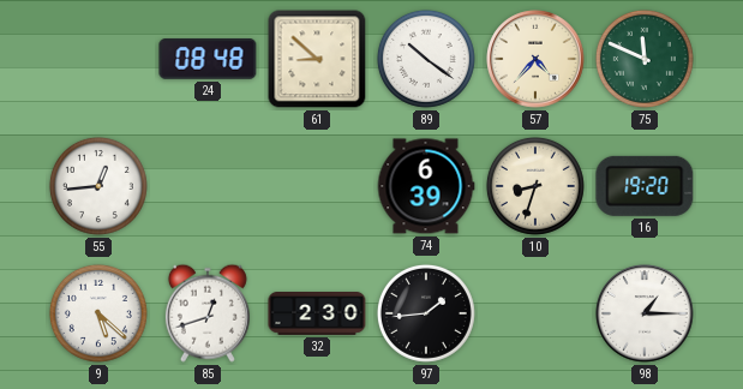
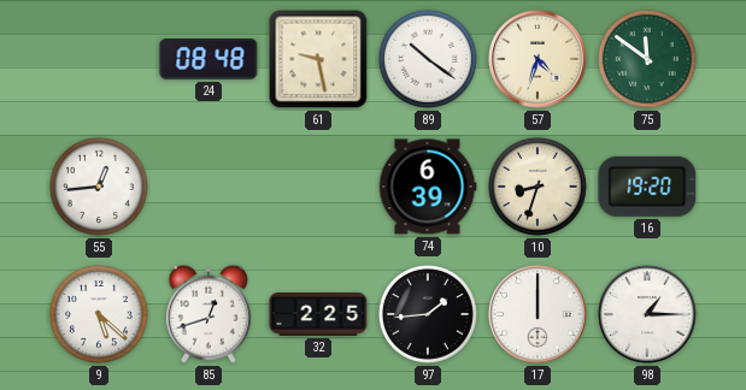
61: 8:52 -> 9:28
57: 4:37 -> 4:33
75: 11:49 -> 11:51
32: 2:30 -> 2:25
17: none -> 12:00
